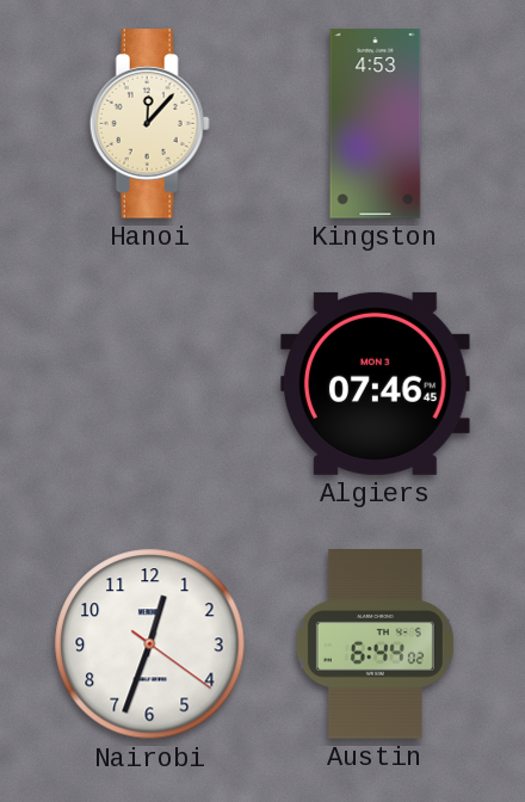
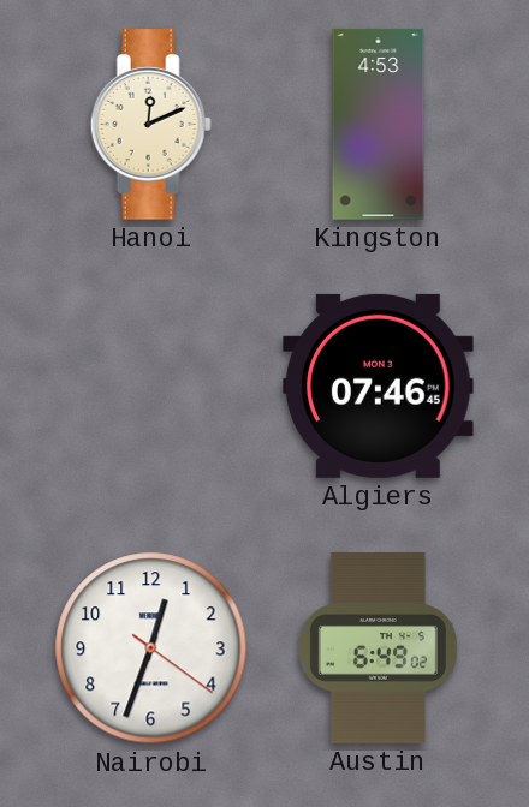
Hanoi: 12:07 -> 12:11
Austin: 6:44 -> 6:49
